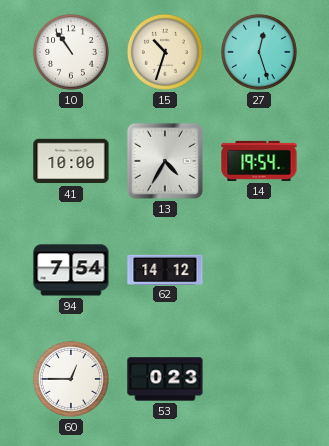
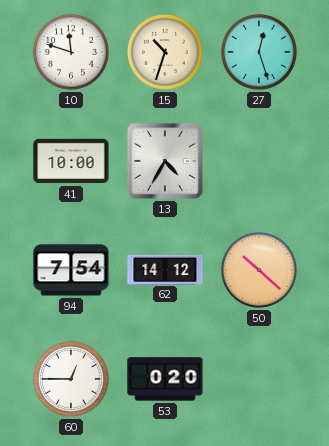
10: 10:54 -> 11:48
14: 19:54 -> none
50: none -> 10:22
53: 0:23 -> 0:20
